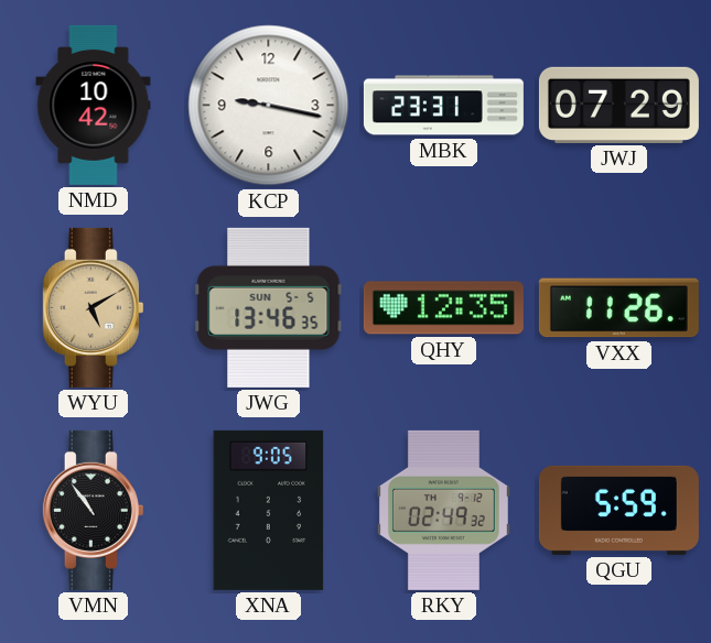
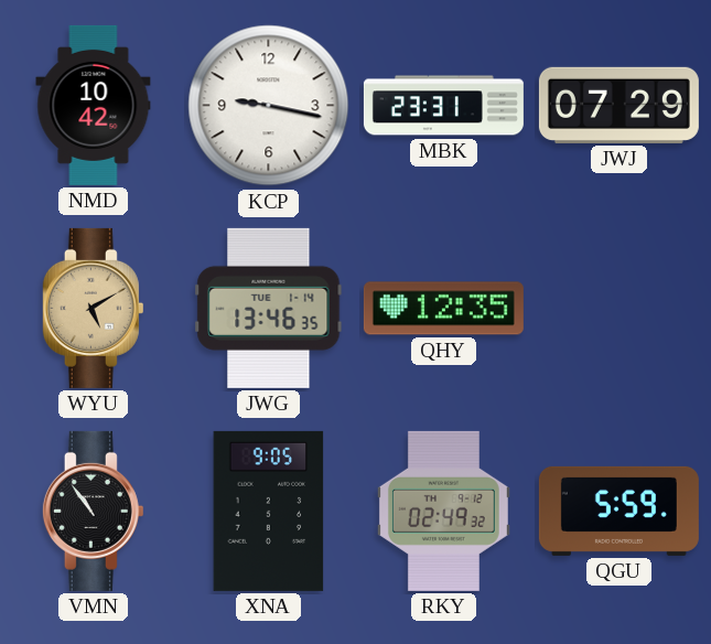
JWG date: SUN 5-5 -> TUE 1-14
VXX: 11:26 -> none
